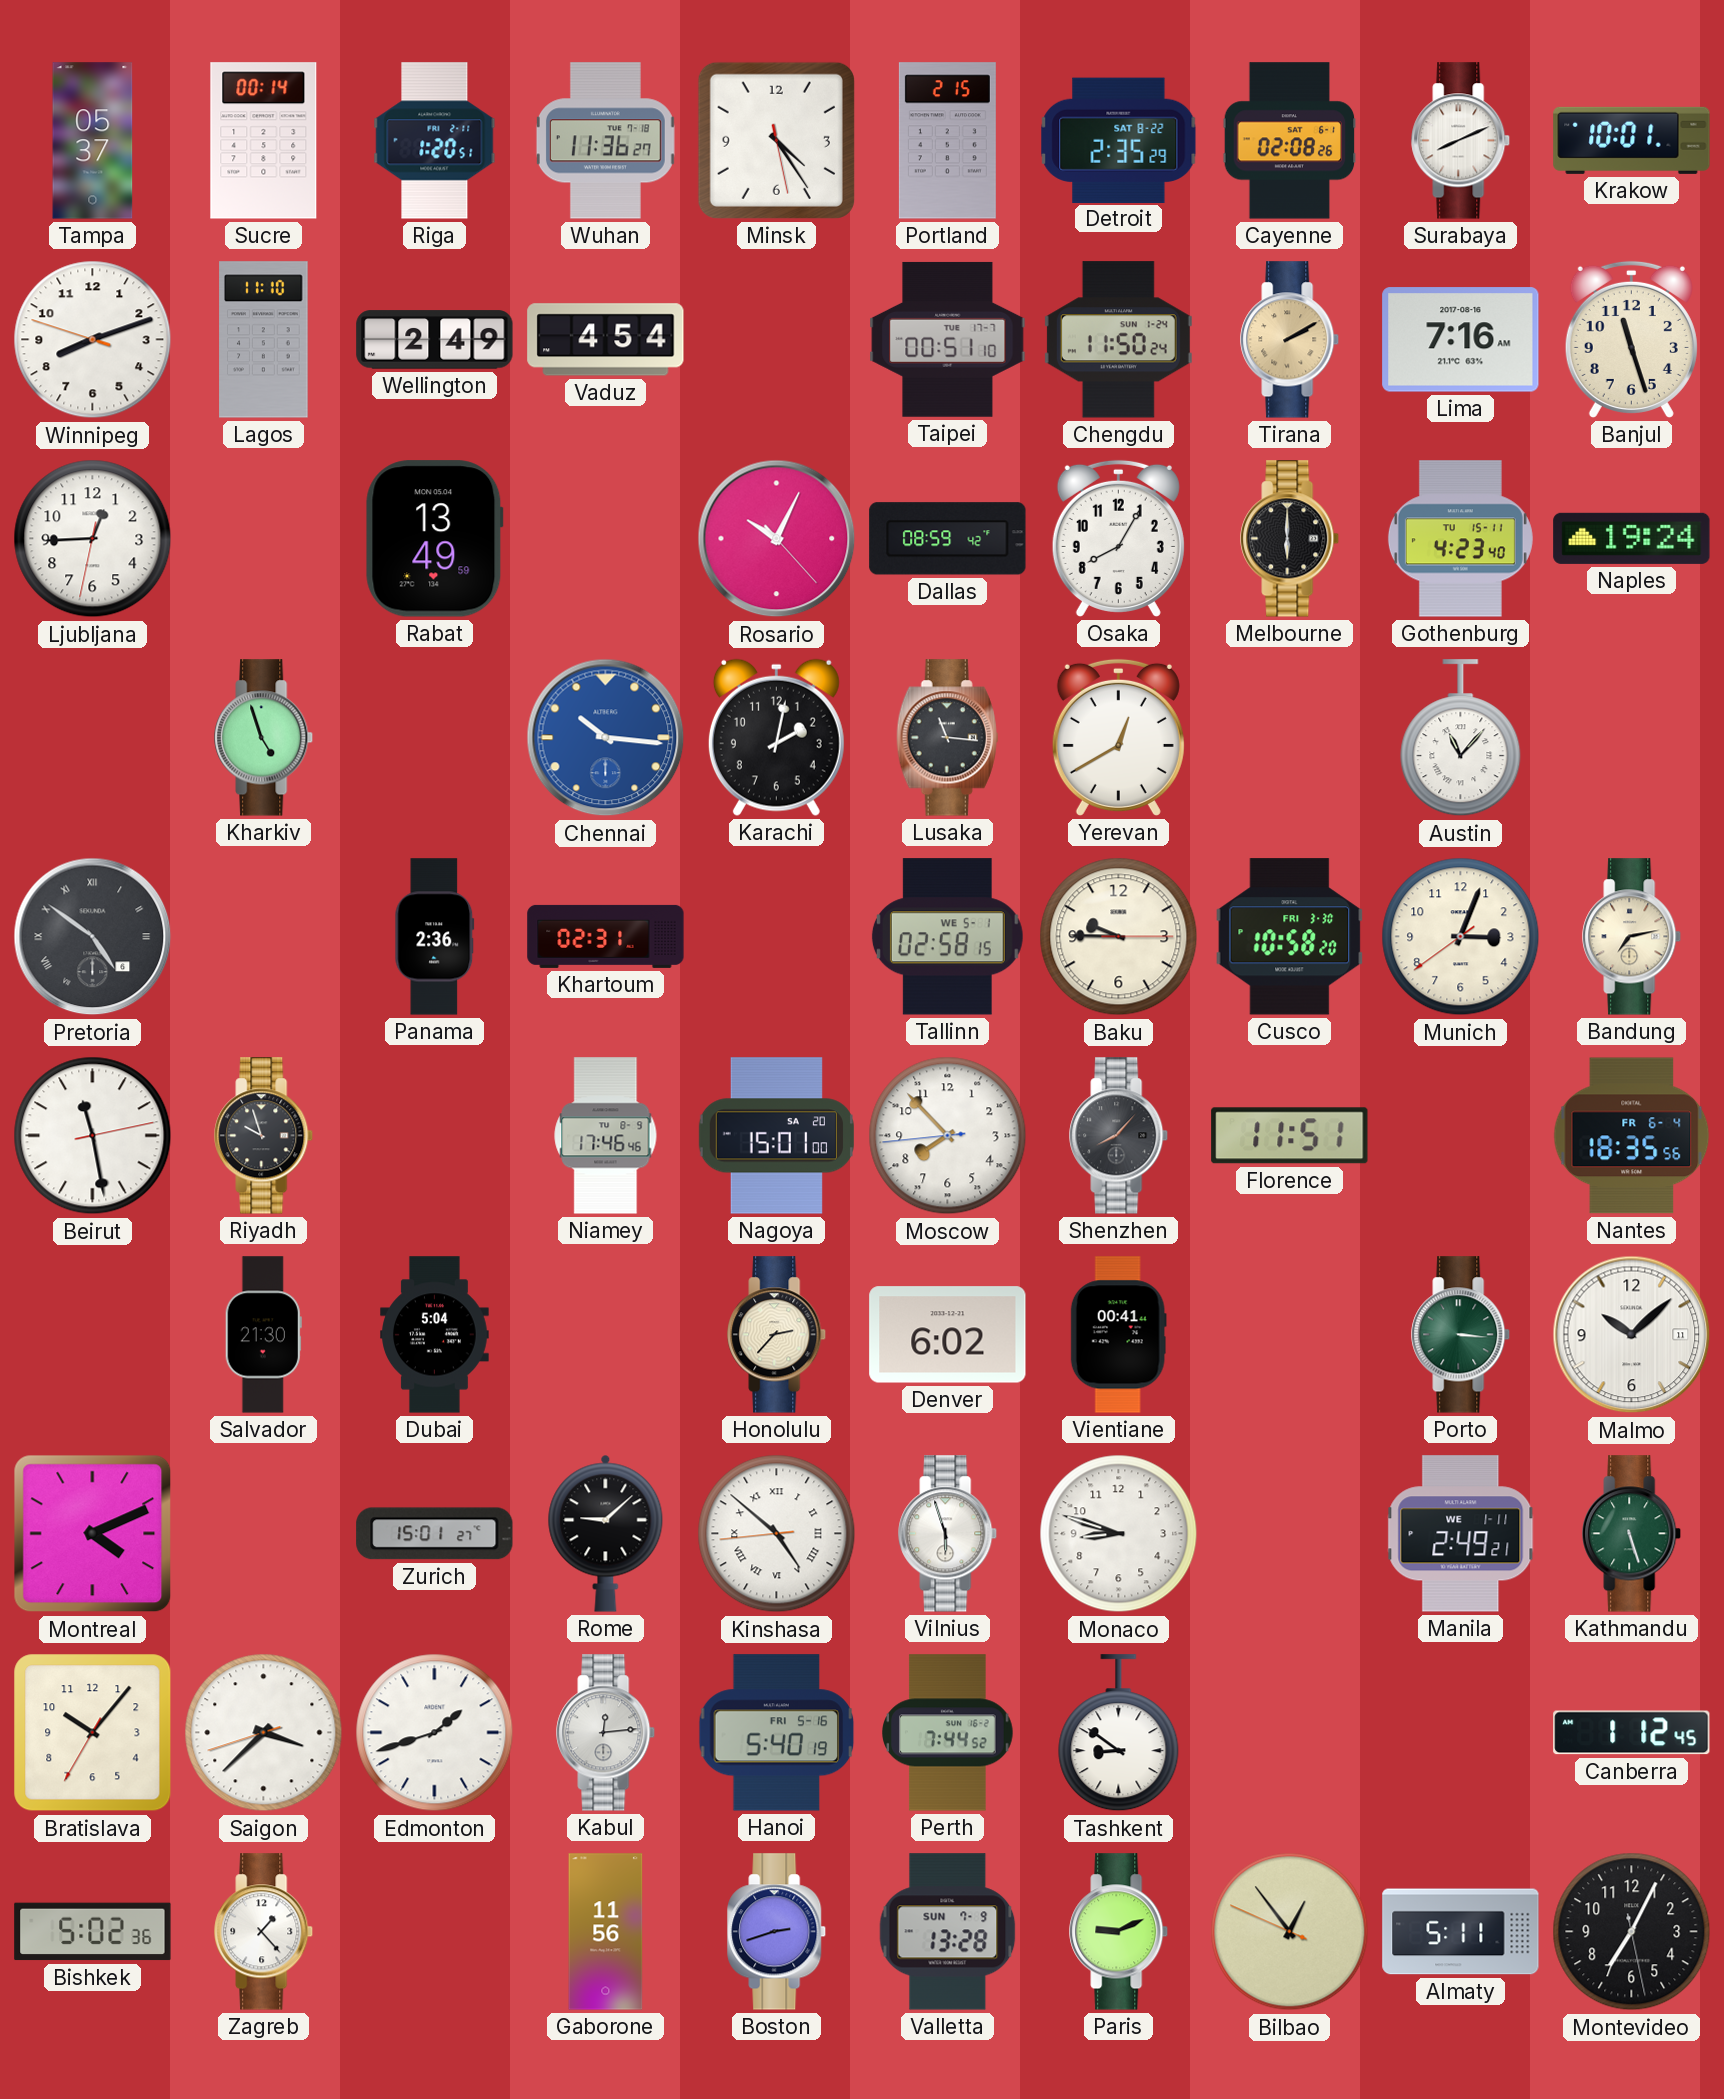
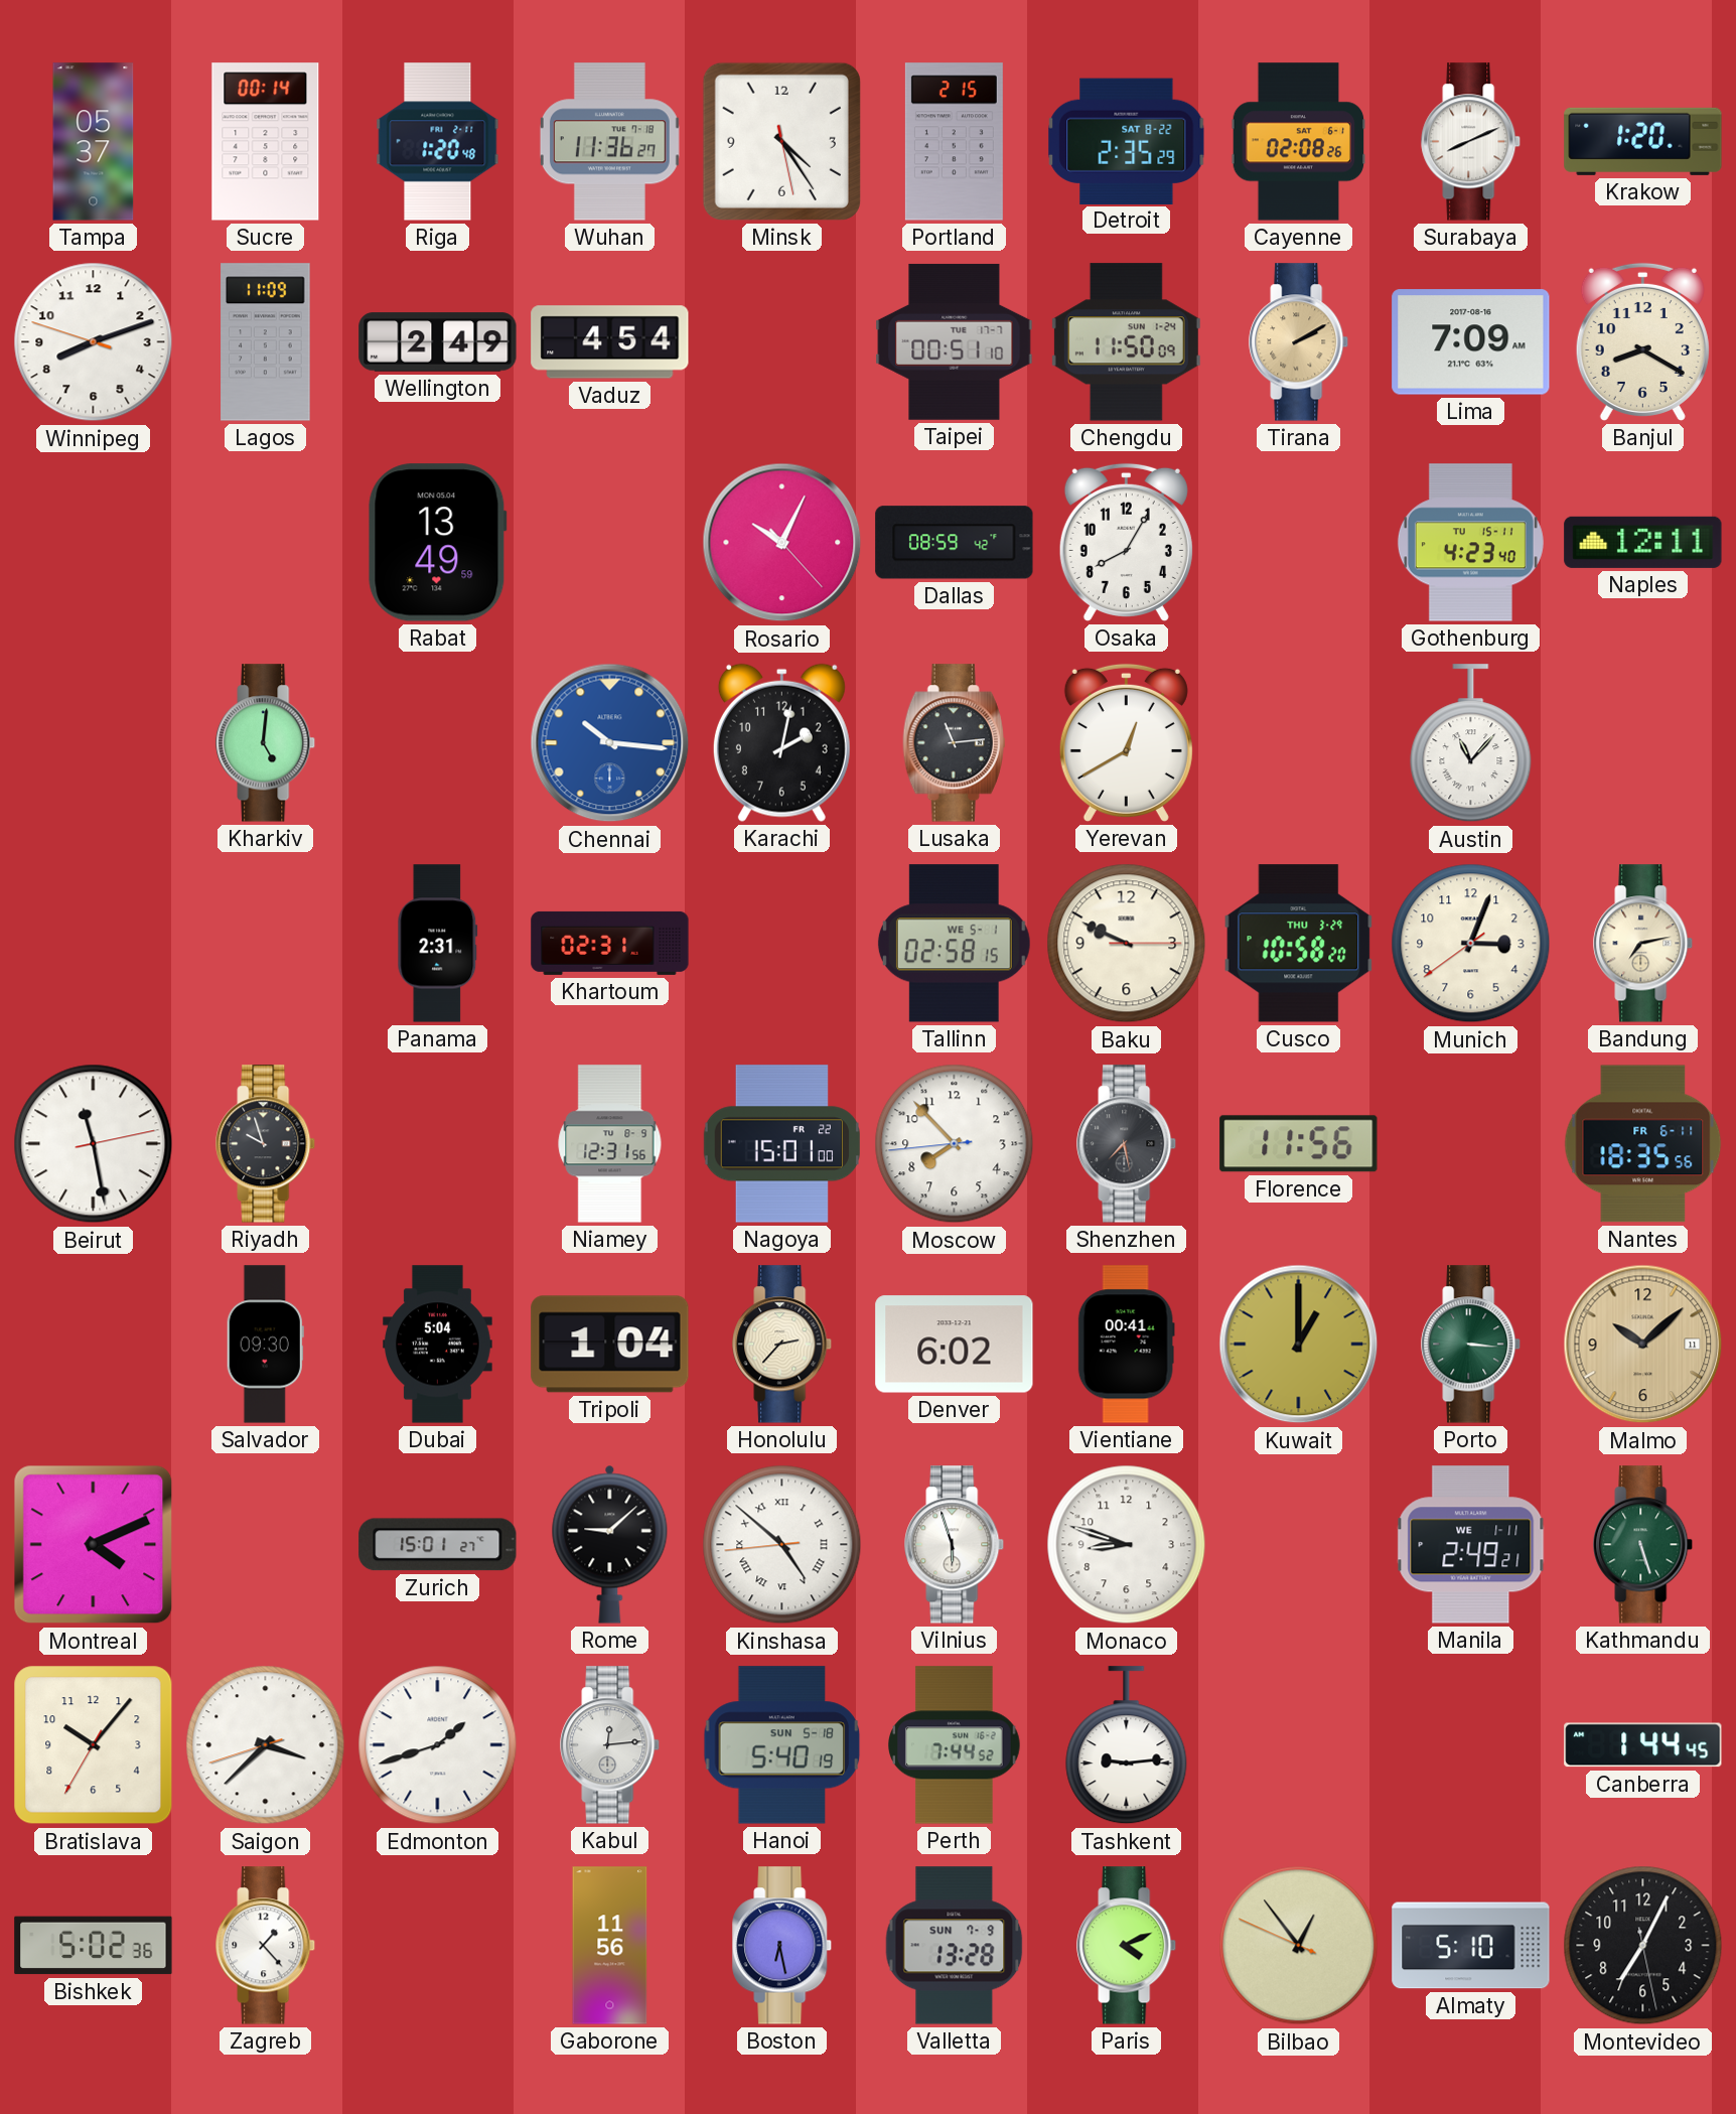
Riga: 1:20:51 -> 1:20:48
Krakow: 10:01 -> 1:20
Lagos: 11:10 -> 11:09
Chengdu: 11:50:24 -> 11:50:09
Lima: 7:16 -> 7:09
Banjul: 11:27 -> 8:20
Ljubljana: 12:44 -> none
Melbourne: 6:00 -> none
Naples: 19:24 -> 12:11
Kharkiv: 4:57 -> 5:01
Lusaka: 11:16 -> 11:14
Pretoria: 4:51 -> none
Panama: 2:36 -> 2:31
Baku: 9:45 -> 9:49
Cusco date: FRI 3-30 -> THU 3-29
Niamey: 17:46 -> 12:31
Nagoya date: SA 20 -> FR 22
Shenzhen: 8:07 -> 7:28
Florence: 11:51 -> 11:56
Nantes date: FR 6-4 -> FR 6-11
Salvador: 21:30 -> 09:30
Tripoli: none -> 1:04
Kuwait: none -> 1:00
Malmo dial: white -> champagne
Hanoi date: FRI 5-16 -> SUN 5-18
Tashkent: 8:51 -> 9:14
Canberra: 1:12 -> 1:44
Boston: 2:42 -> 6:28
Paris: 9:11 -> 4:11
Almaty: 5:11 -> 5:10
